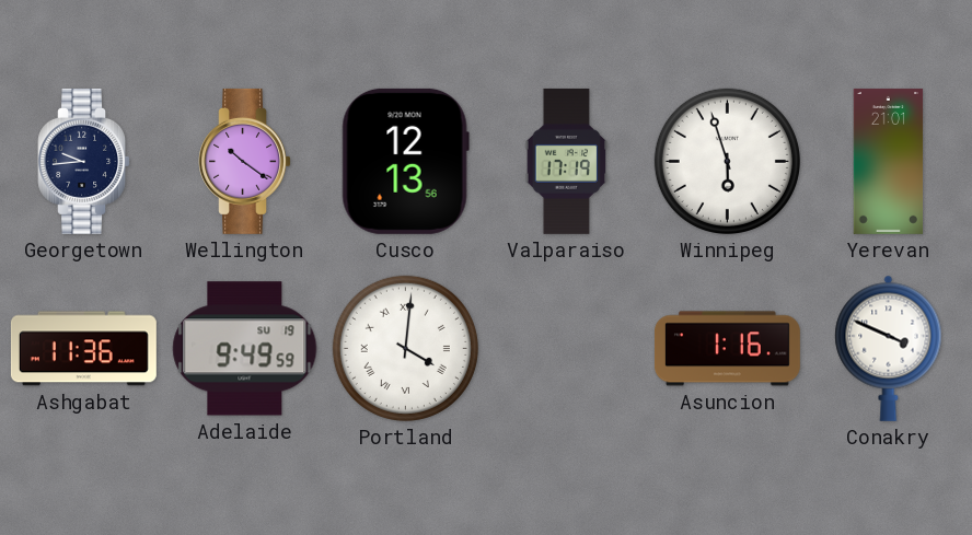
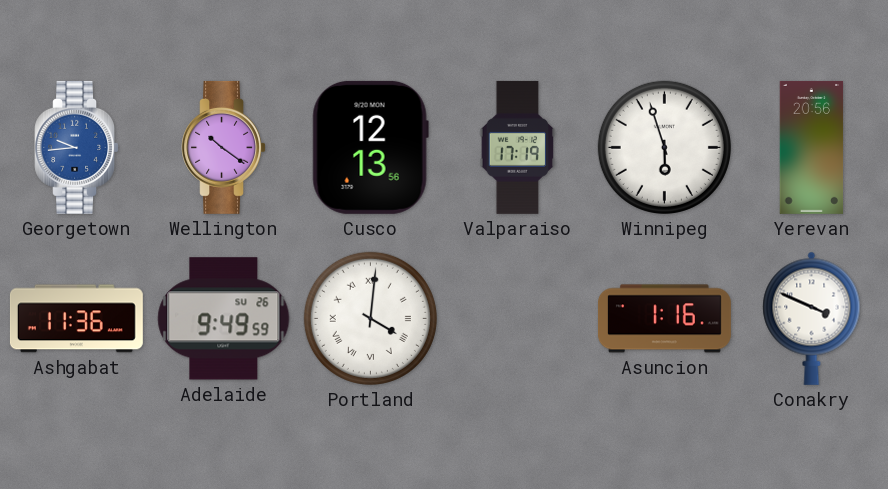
Georgetown dial: navy -> blue
Yerevan: 21:01 -> 20:56
Adelaide date: SU 19 -> SU 26
